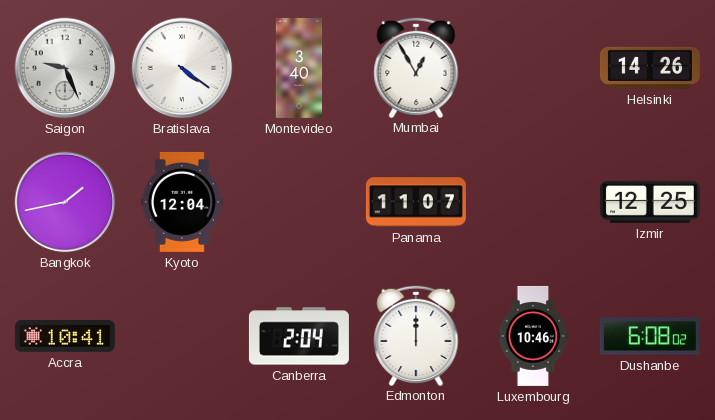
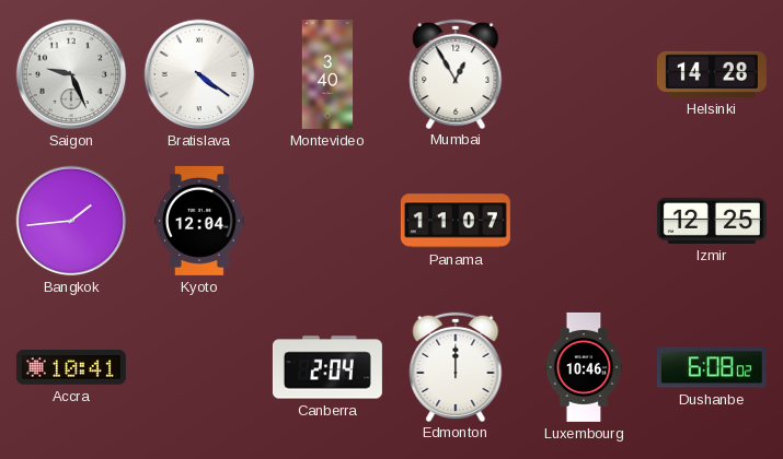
Helsinki: 14:26 -> 14:28
Bangkok: 1:43 -> 1:44
